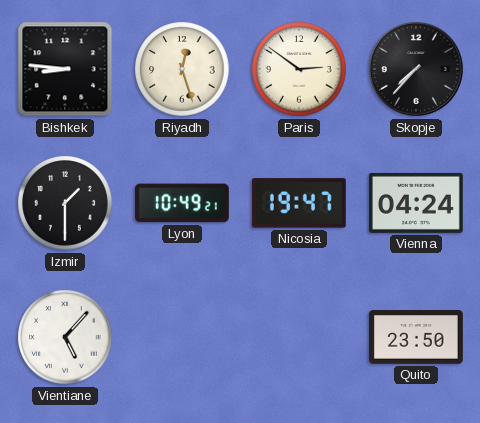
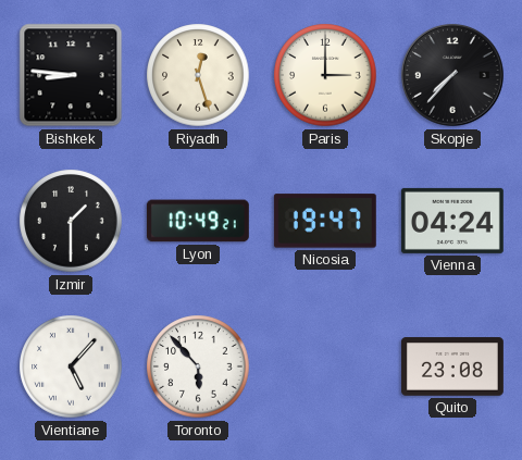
Paris: 2:51 -> 3:00
Toronto: none -> 5:53
Quito: 23:50 -> 23:08
